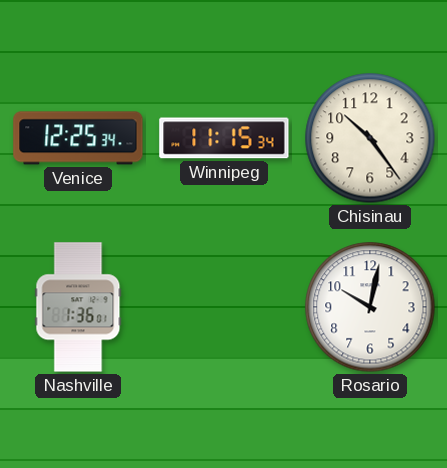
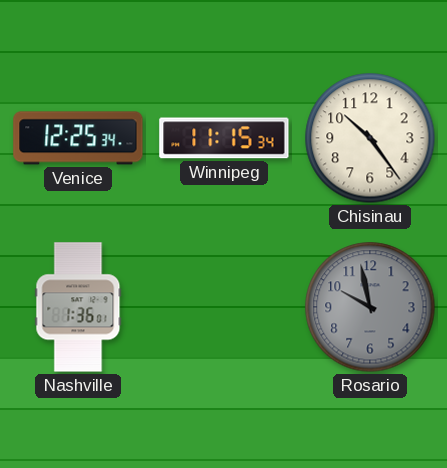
Rosario: 10:02 -> 9:58
Rosario dial: white -> grey
